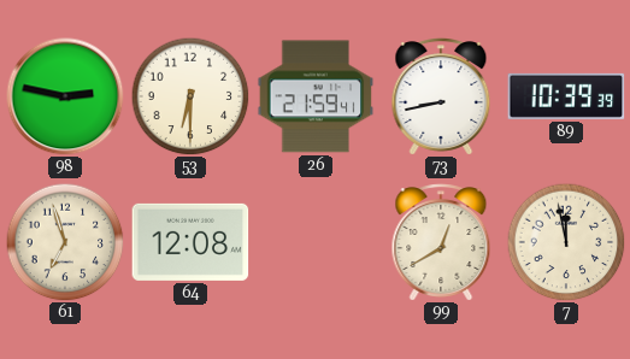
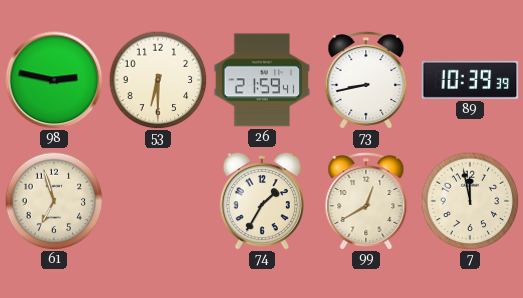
64: 12:08 -> none
74: none -> 1:35
